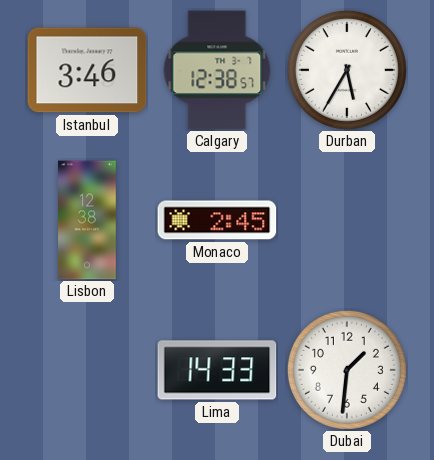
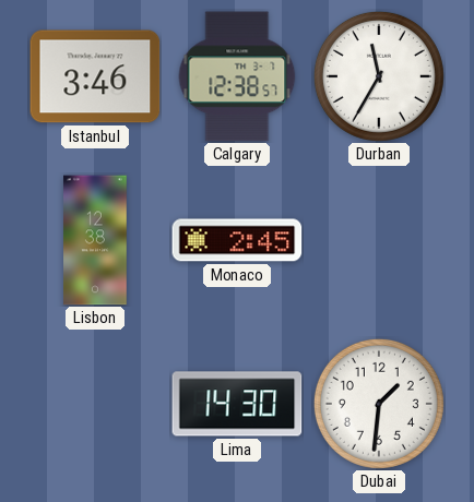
Durban: 5:35 -> 11:35
Lima: 14:33 -> 14:30
